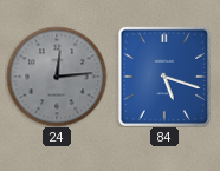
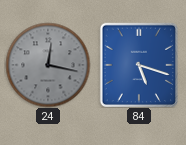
24: 12:14 -> 12:17
